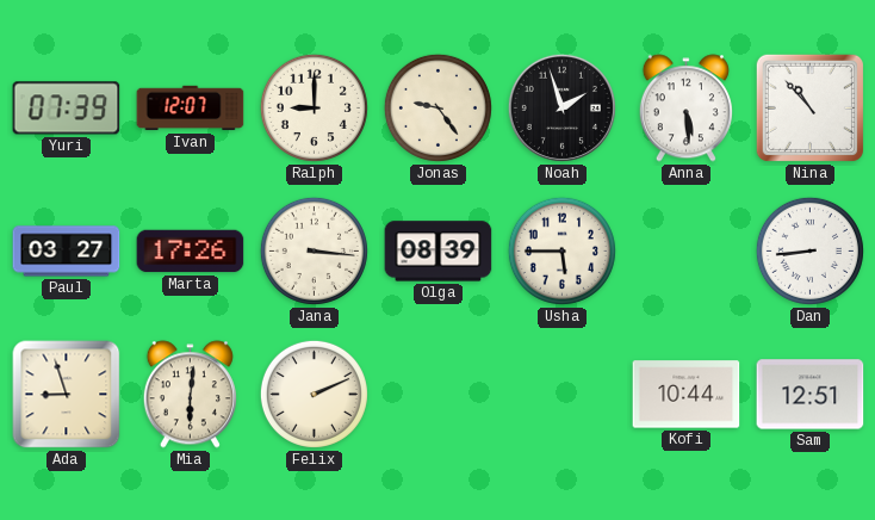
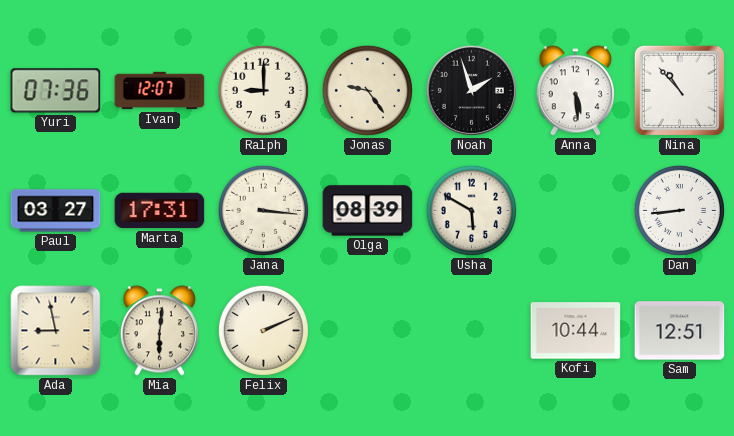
Yuri: 07:39 -> 07:36
Marta: 17:26 -> 17:31
Usha: 5:45 -> 5:50
Ada: 8:57 -> 8:58
